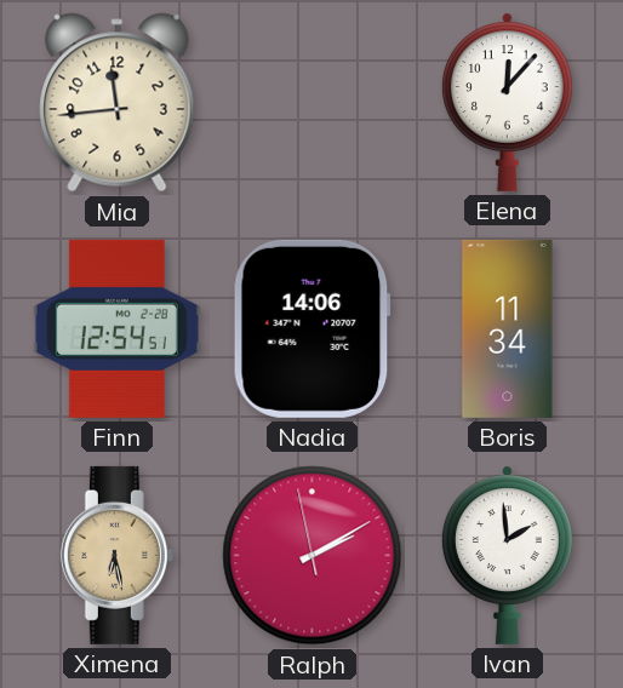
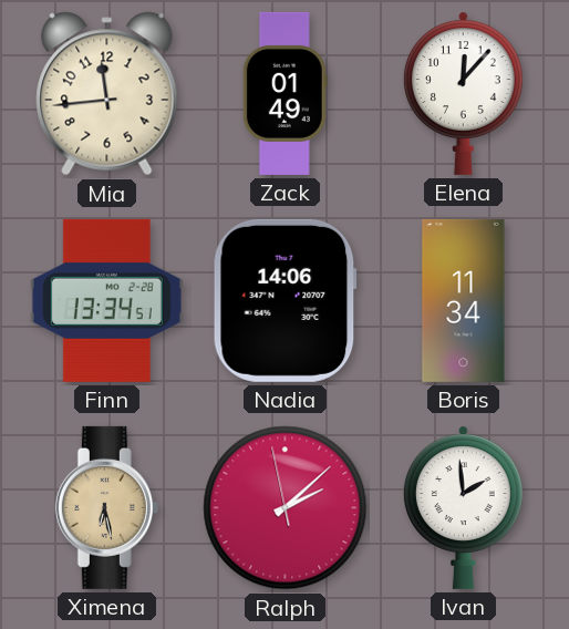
Zack: none -> 01:49
Finn: 12:54 -> 13:34
Ralph: 2:09 -> 2:07
